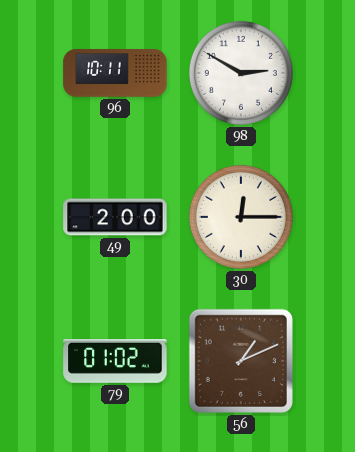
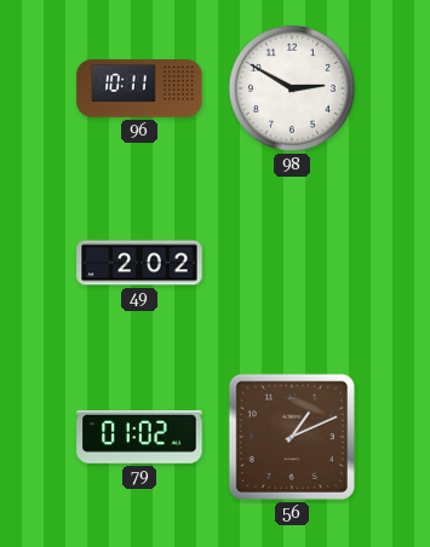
49: 2:00 -> 2:02
30: 12:15 -> none
